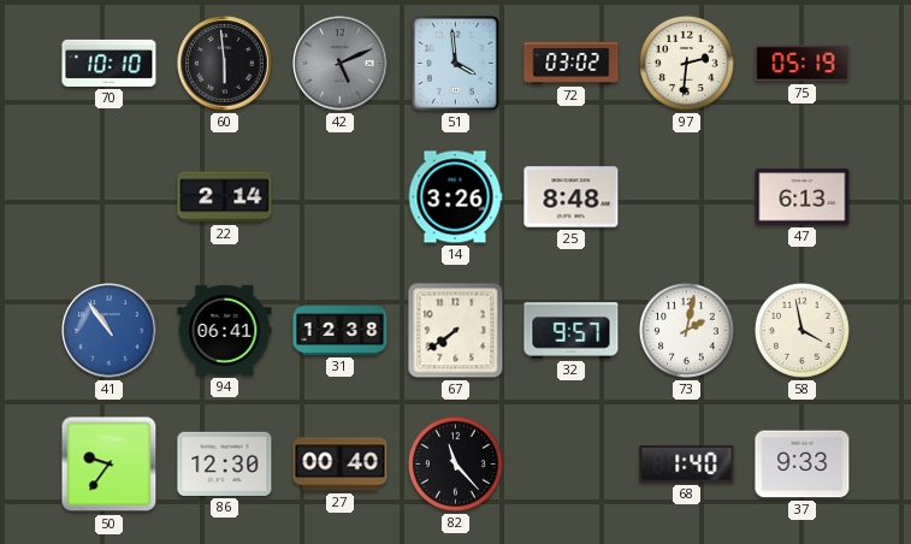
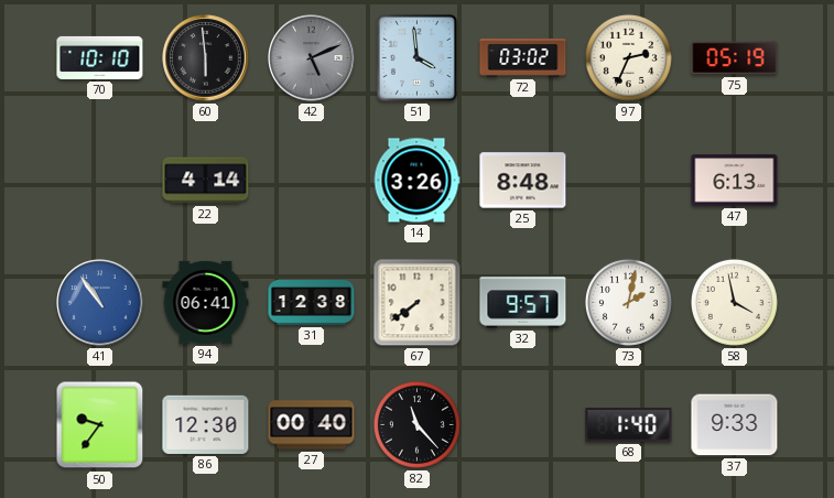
97: 2:31 -> 2:34
22: 2:14 -> 4:14
